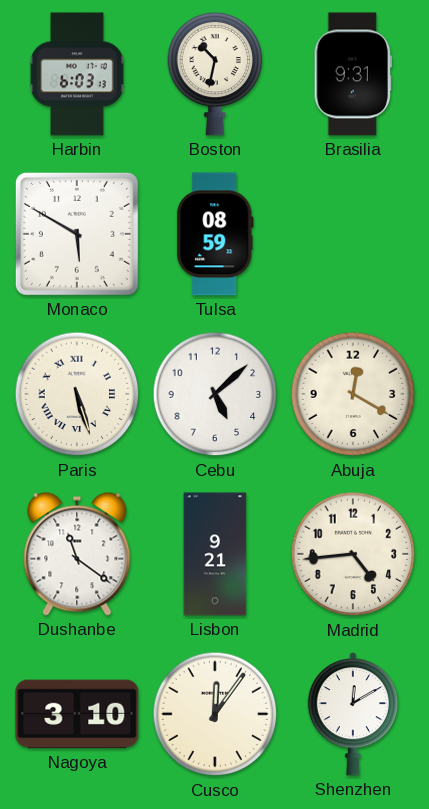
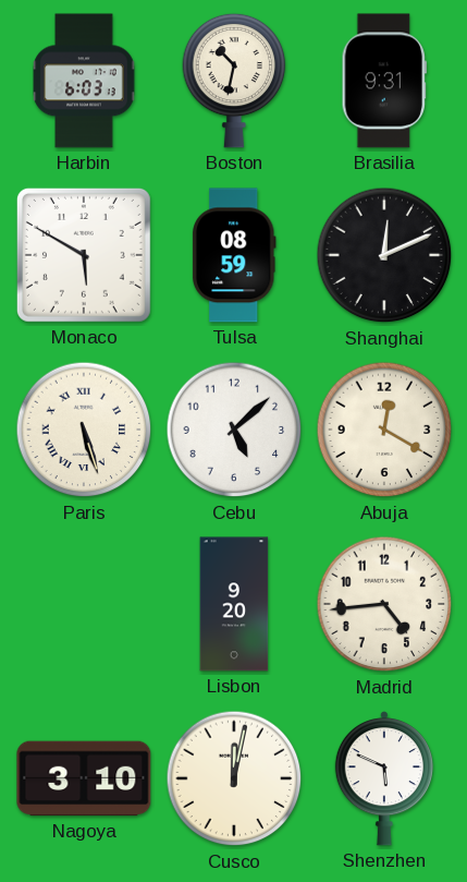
Shanghai: none -> 12:11
Dushanbe: 11:21 -> none
Lisbon: 9:21 -> 9:20
Cusco: 12:06 -> 12:02
Shenzhen: 12:10 -> 5:49
